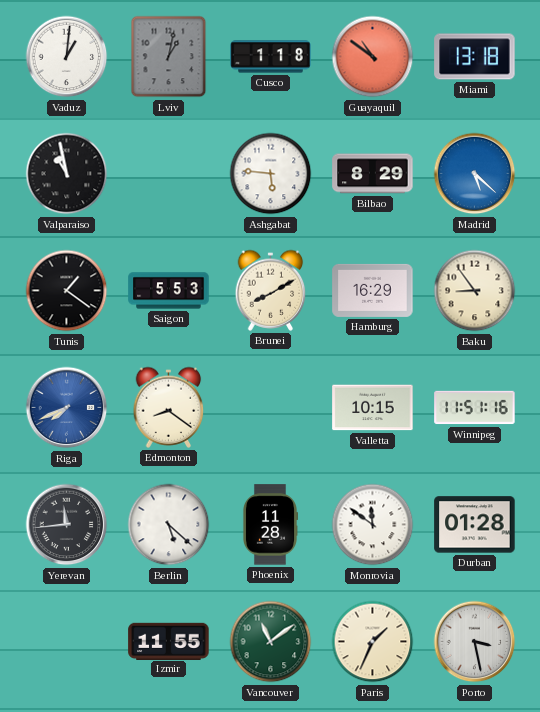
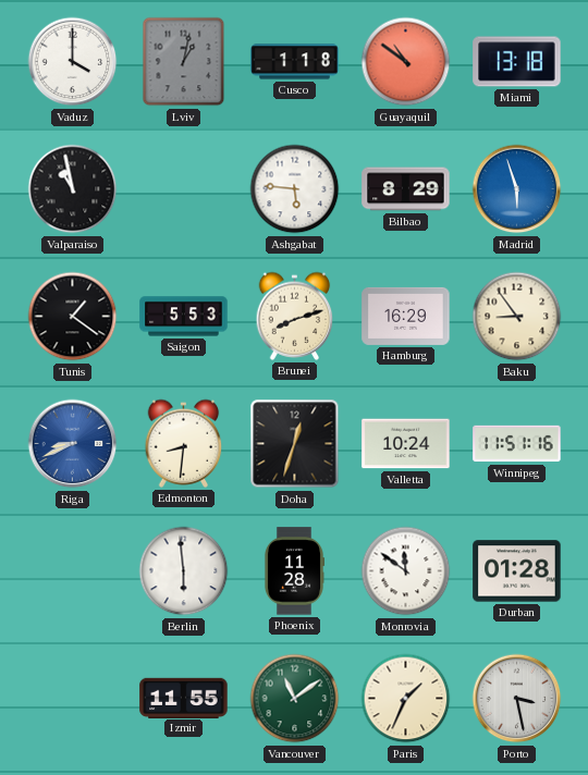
Vaduz: 1:01 -> 4:00
Madrid: 5:22 -> 5:57
Brunei: 8:10 -> 8:12
Riga: 7:41 -> 8:41
Edmonton: 8:21 -> 8:31
Doha: none -> 12:33
Valletta: 10:15 -> 10:24
Yerevan: 11:44 -> none
Berlin: 5:22 -> 5:59
